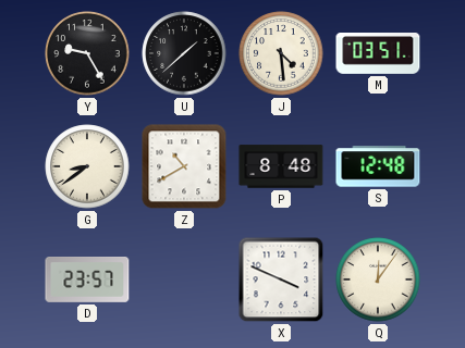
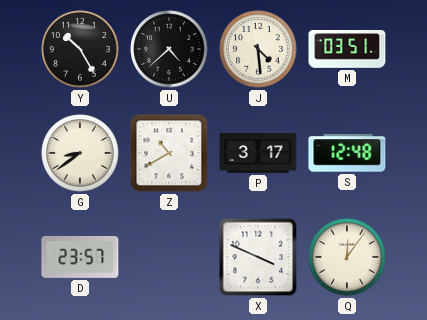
Y: 9:25 -> 10:25
U: 1:38 -> 4:38
P: 8:48 -> 3:17
